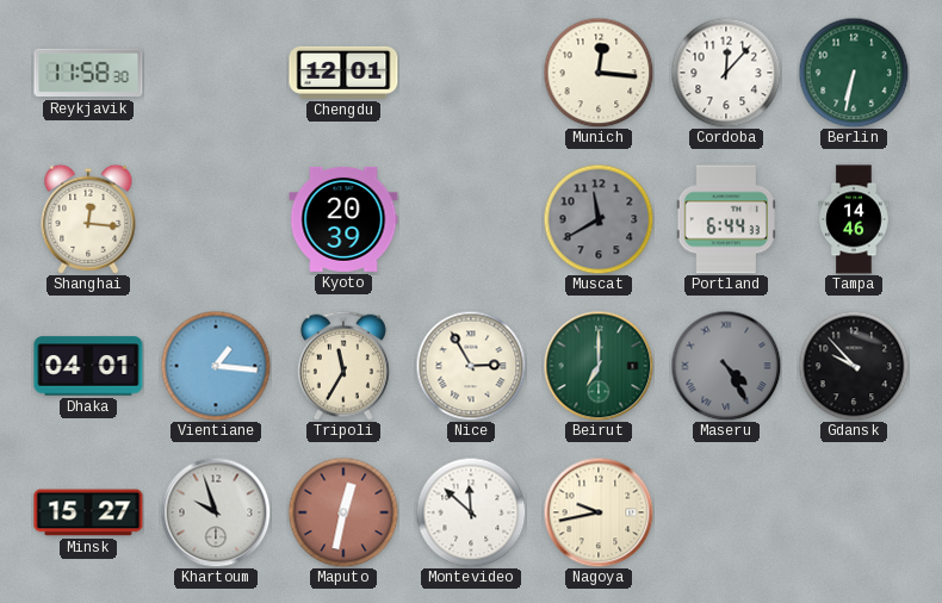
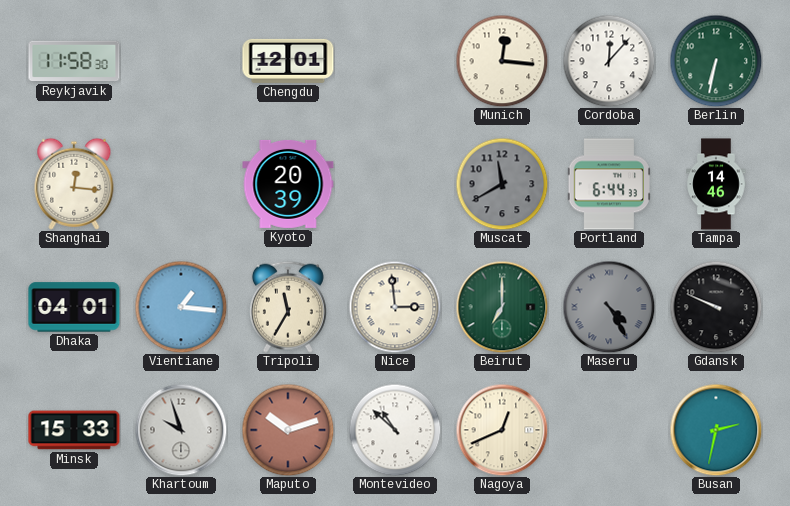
Nice: 2:55 -> 2:59
Gdansk: 9:53 -> 9:49
Minsk: 15:27 -> 15:33
Maputo: 12:32 -> 10:12
Montevideo: 11:52 -> 10:52
Nagoya: 9:43 -> 12:41
Busan: none -> 2:32
